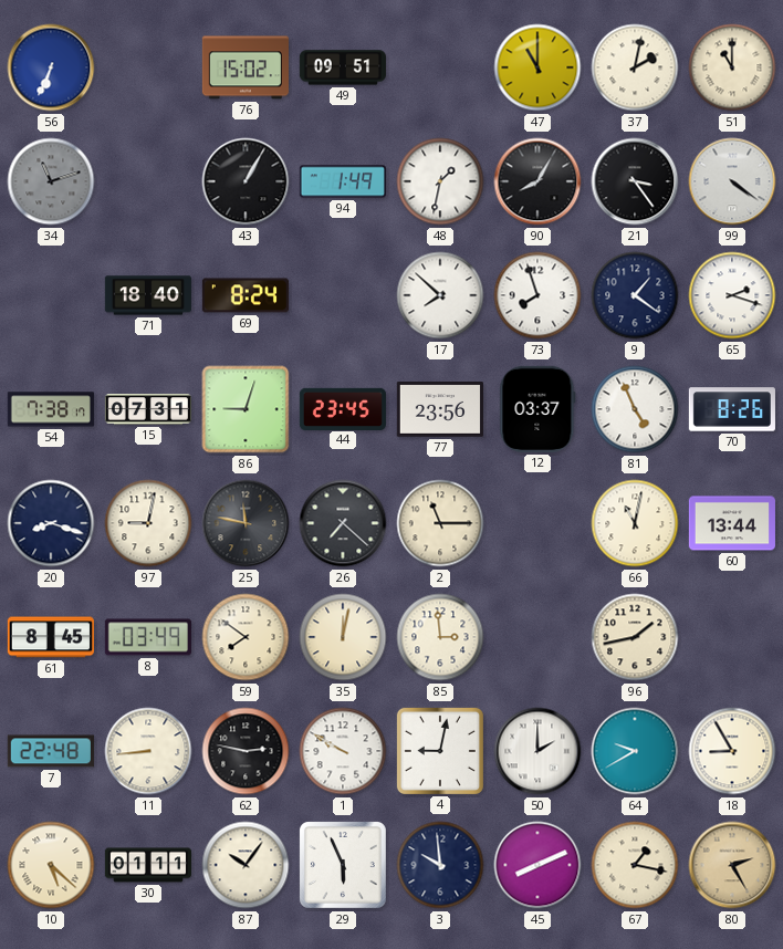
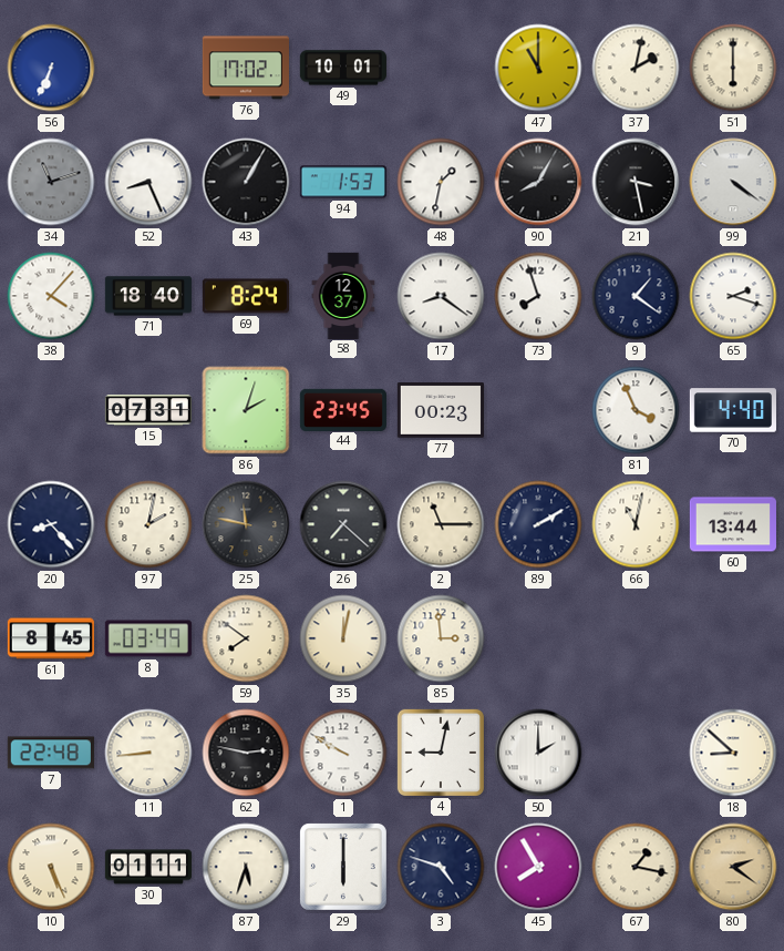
76: 15:02 -> 17:02
49: 09:51 -> 10:01
51: 11:00 -> 6:00
52: none -> 8:26
94: 1:49 -> 1:53
21: 3:24 -> 3:28
38: none -> 4:07
58: none -> 12:37
17: 7:52 -> 8:21
54: 7:38 -> none
86: 9:03 -> 2:03
77: 23:56 -> 00:23
12: 03:37 -> none
81: 4:56 -> 3:56
70: 8:26 -> 4:40
20: 8:18 -> 8:23
97: 9:02 -> 2:02
89: none -> 2:10
96: 1:43 -> none
64: 9:40 -> none
18: 8:55 -> 8:52
10: 5:22 -> 5:26
87: 10:06 -> 5:33
29: 5:56 -> 6:00
3: 9:59 -> 4:48
45: 8:11 -> 7:55
80: 2:25 -> 2:21
